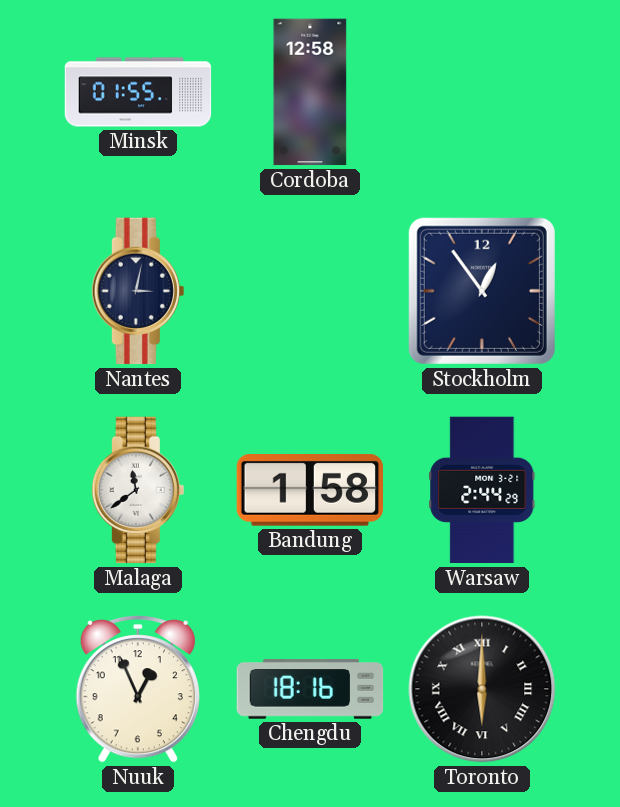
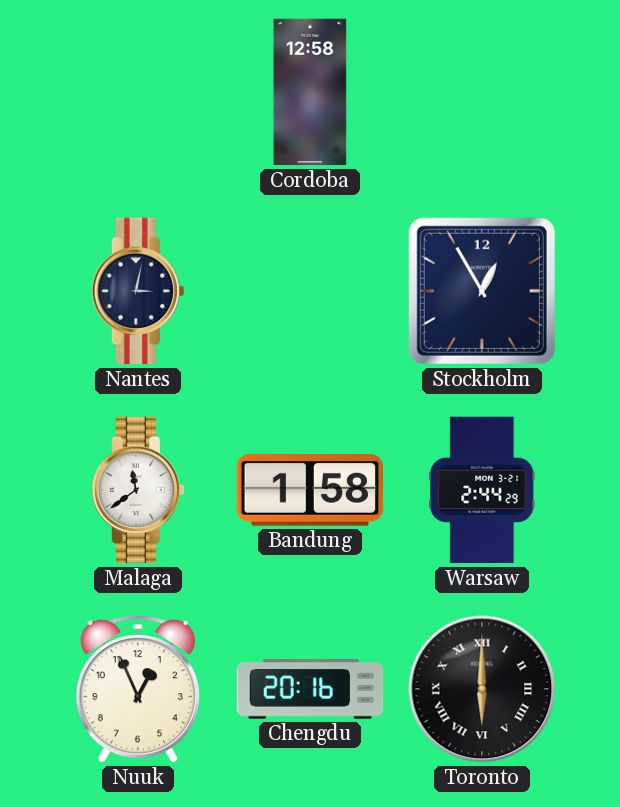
Minsk: 01:55 -> none
Stockholm: 12:54 -> 12:55
Chengdu: 18:16 -> 20:16
